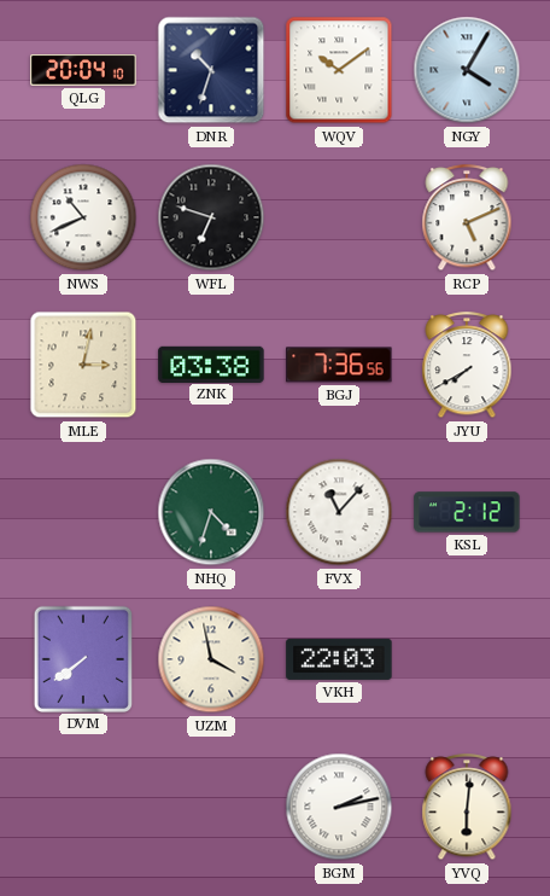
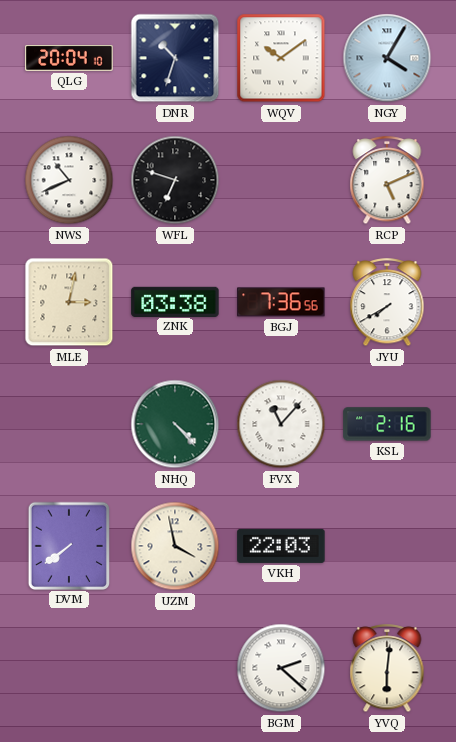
NHQ: 4:33 -> 4:23
KSL: 2:12 -> 2:16
BGM: 2:13 -> 2:22
